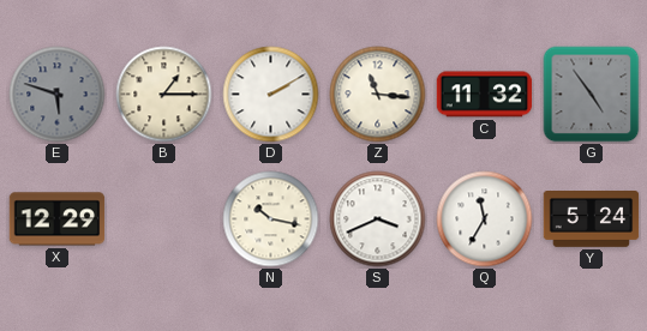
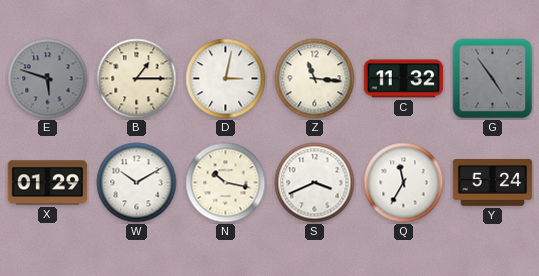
D: 2:10 -> 3:02
X: 12:29 -> 01:29
W: none -> 10:10
